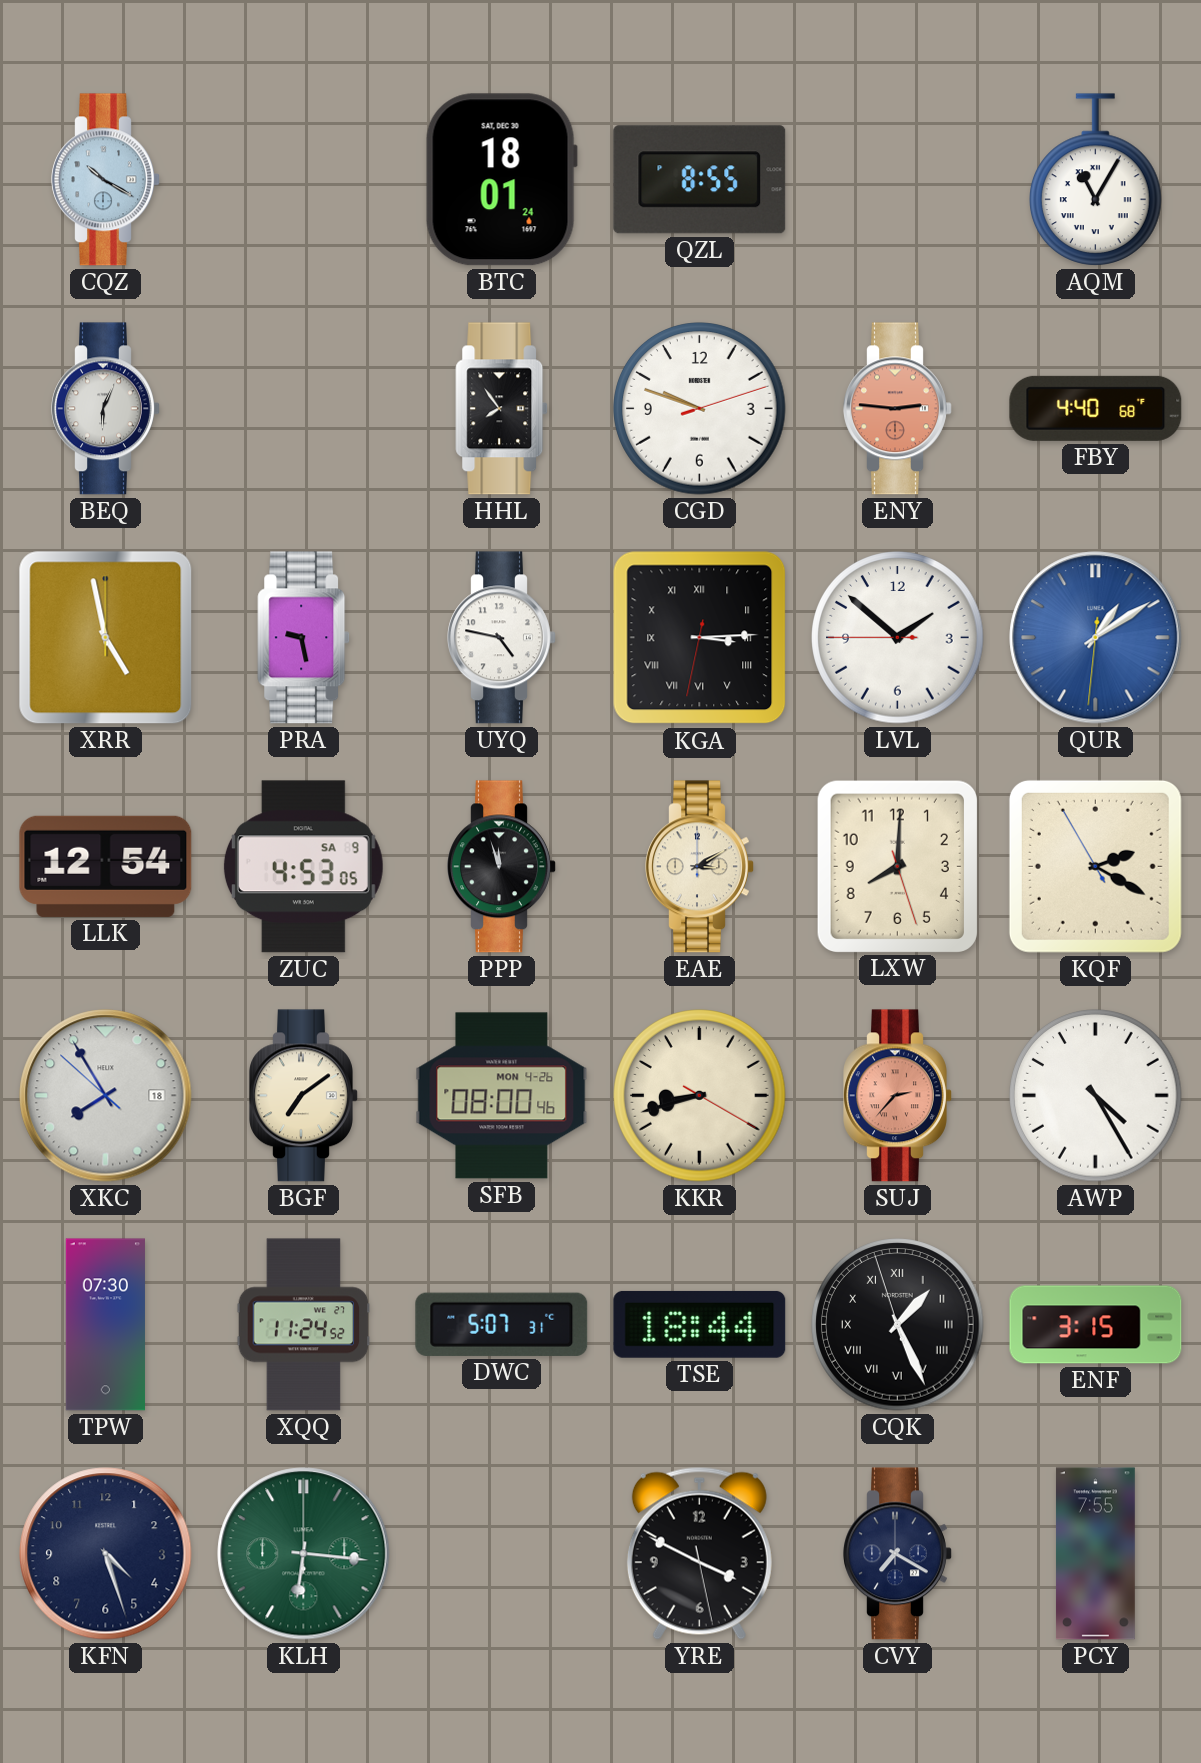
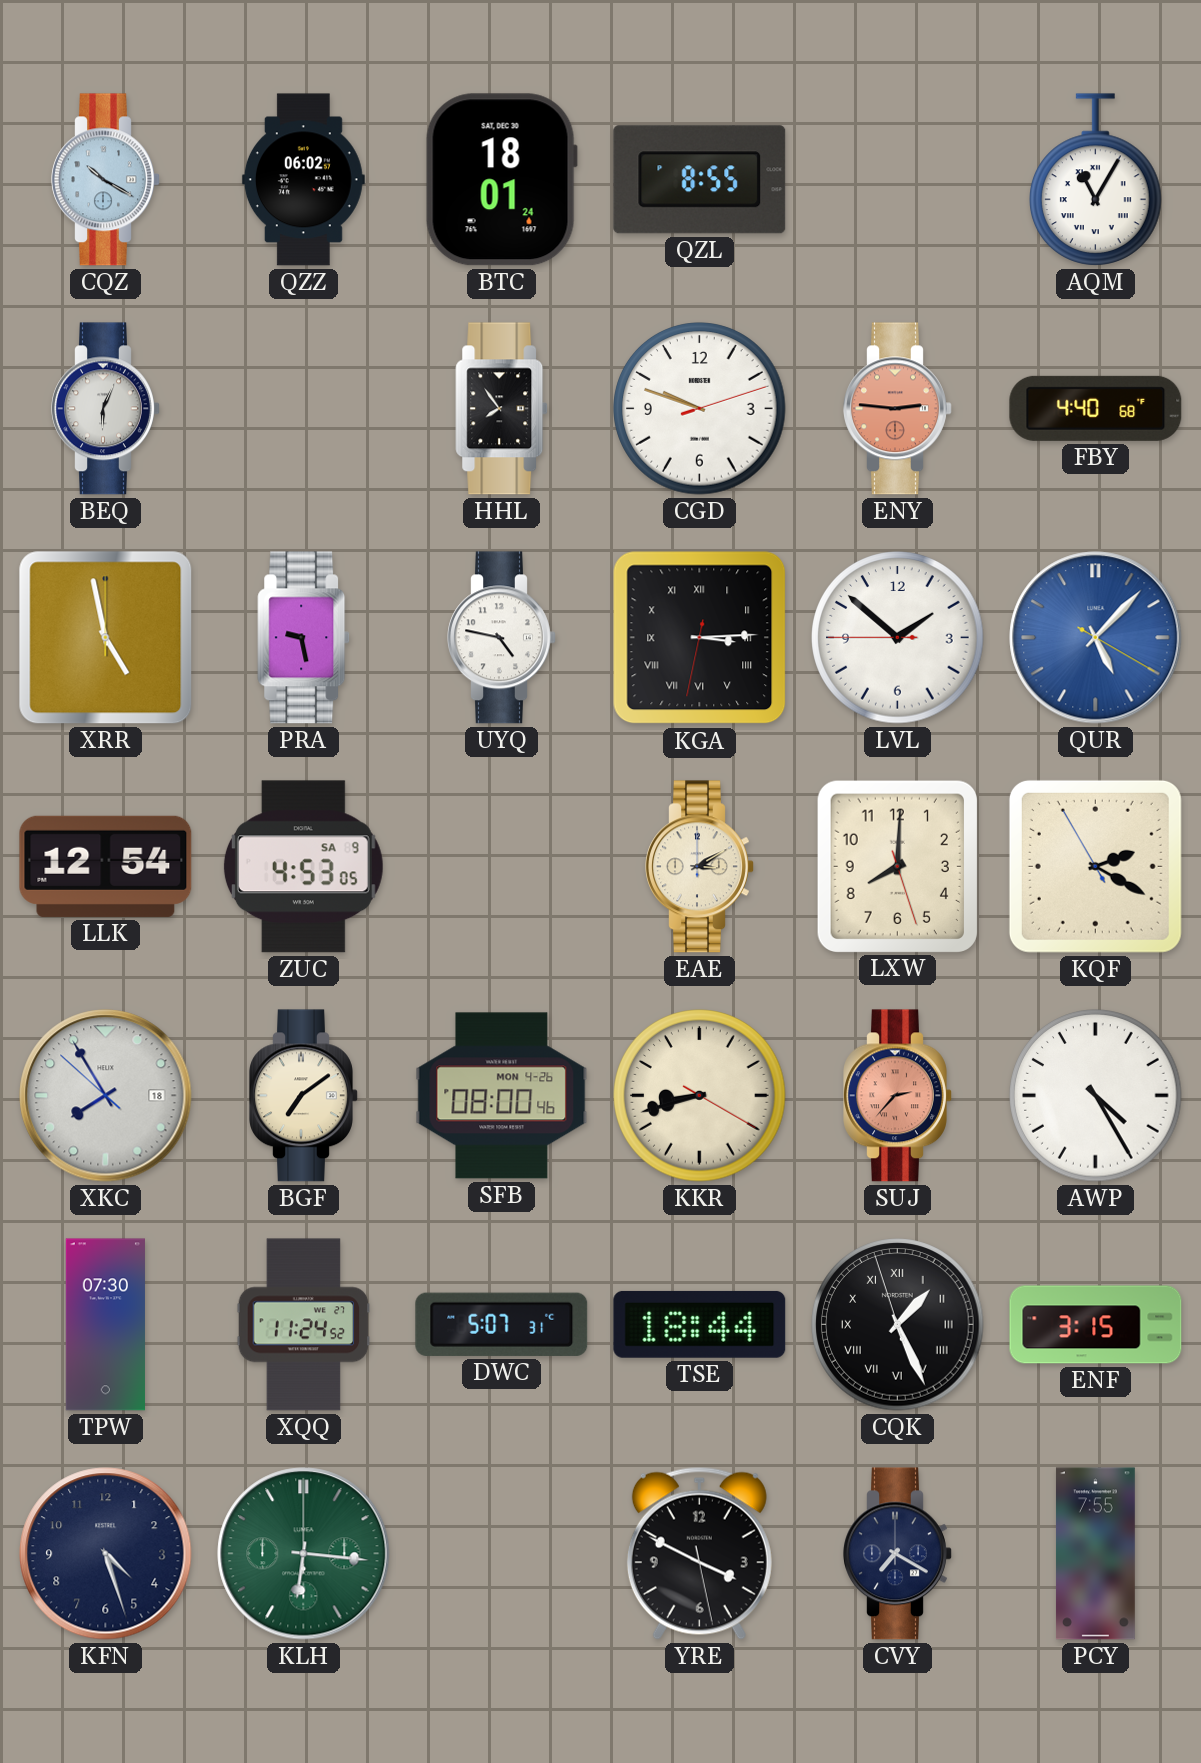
QZZ: none -> 06:02
QUR: 1:09 -> 5:07
PPP: 11:57 -> none
